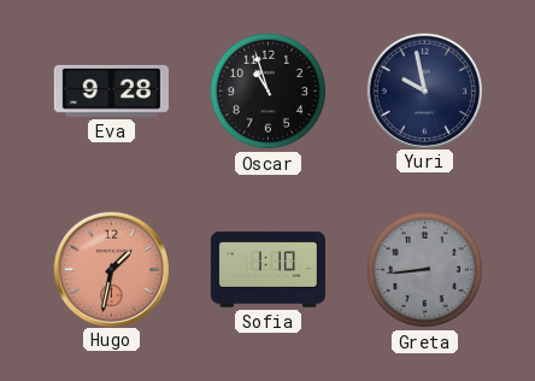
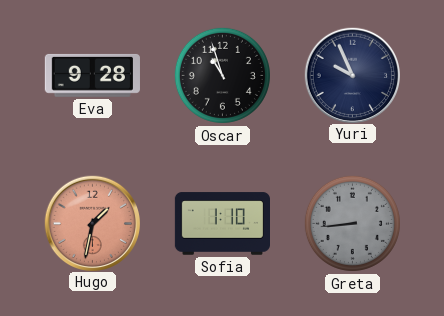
Yuri: 9:58 -> 9:56
